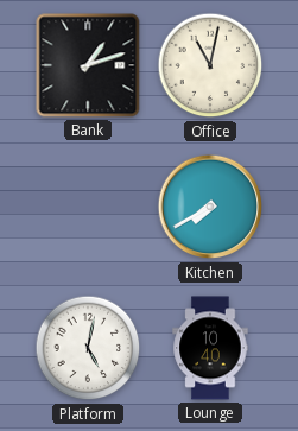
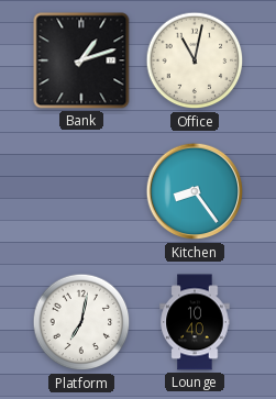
Kitchen: 7:40 -> 8:24
Platform: 5:02 -> 7:02
